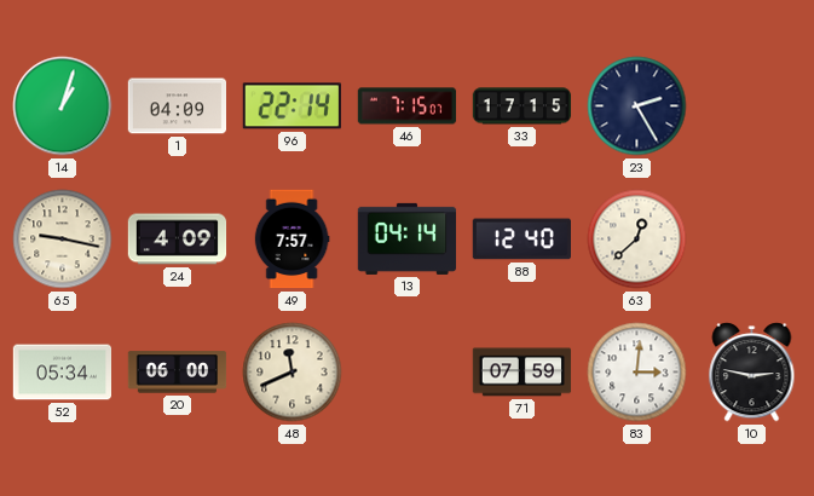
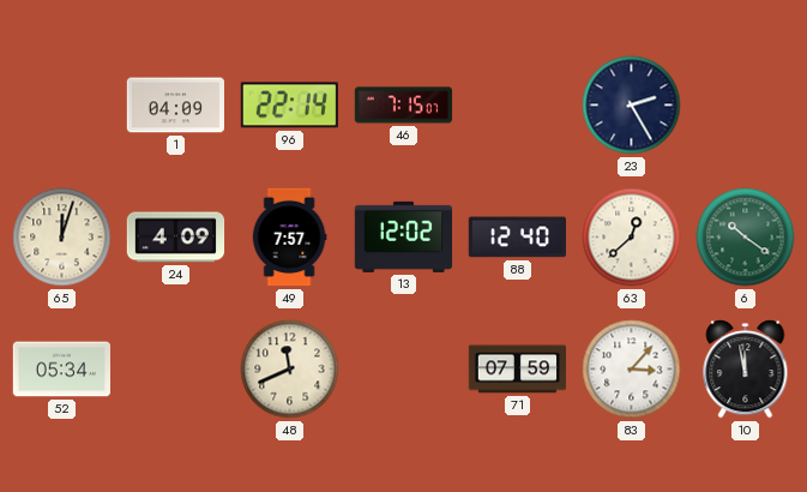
14: 1:03 -> none
33: 17:15 -> none
65: 9:17 -> 12:03
13: 04:14 -> 12:02
6: none -> 10:21
20: 06:00 -> none
83: 3:01 -> 3:07
10: 2:47 -> 11:58
